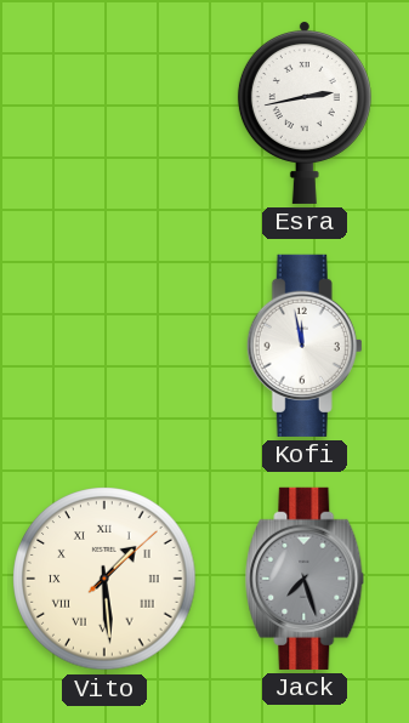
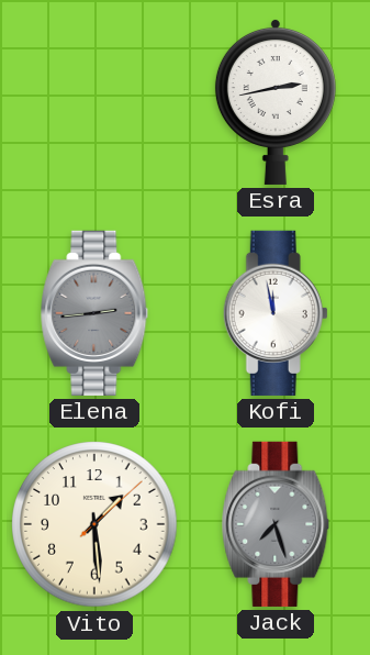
Elena: none -> 2:44
Vito numerals: Roman -> Arabic
